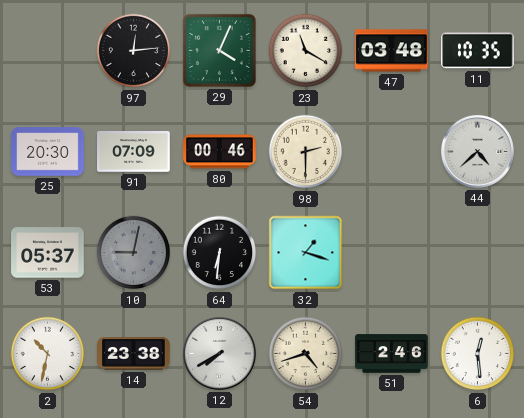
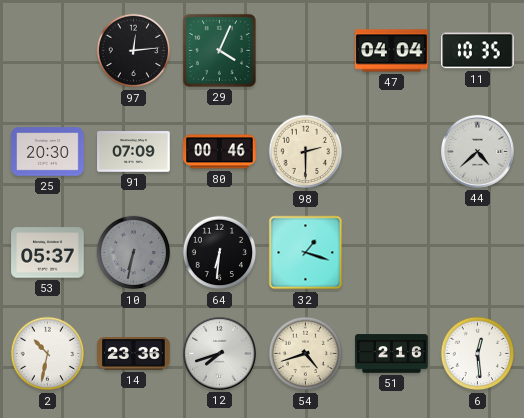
23: 11:20 -> none
47: 03:48 -> 04:04
10: 9:02 -> 6:32
14: 23:38 -> 23:36
12: 7:40 -> 7:42
51: 2:46 -> 2:16
